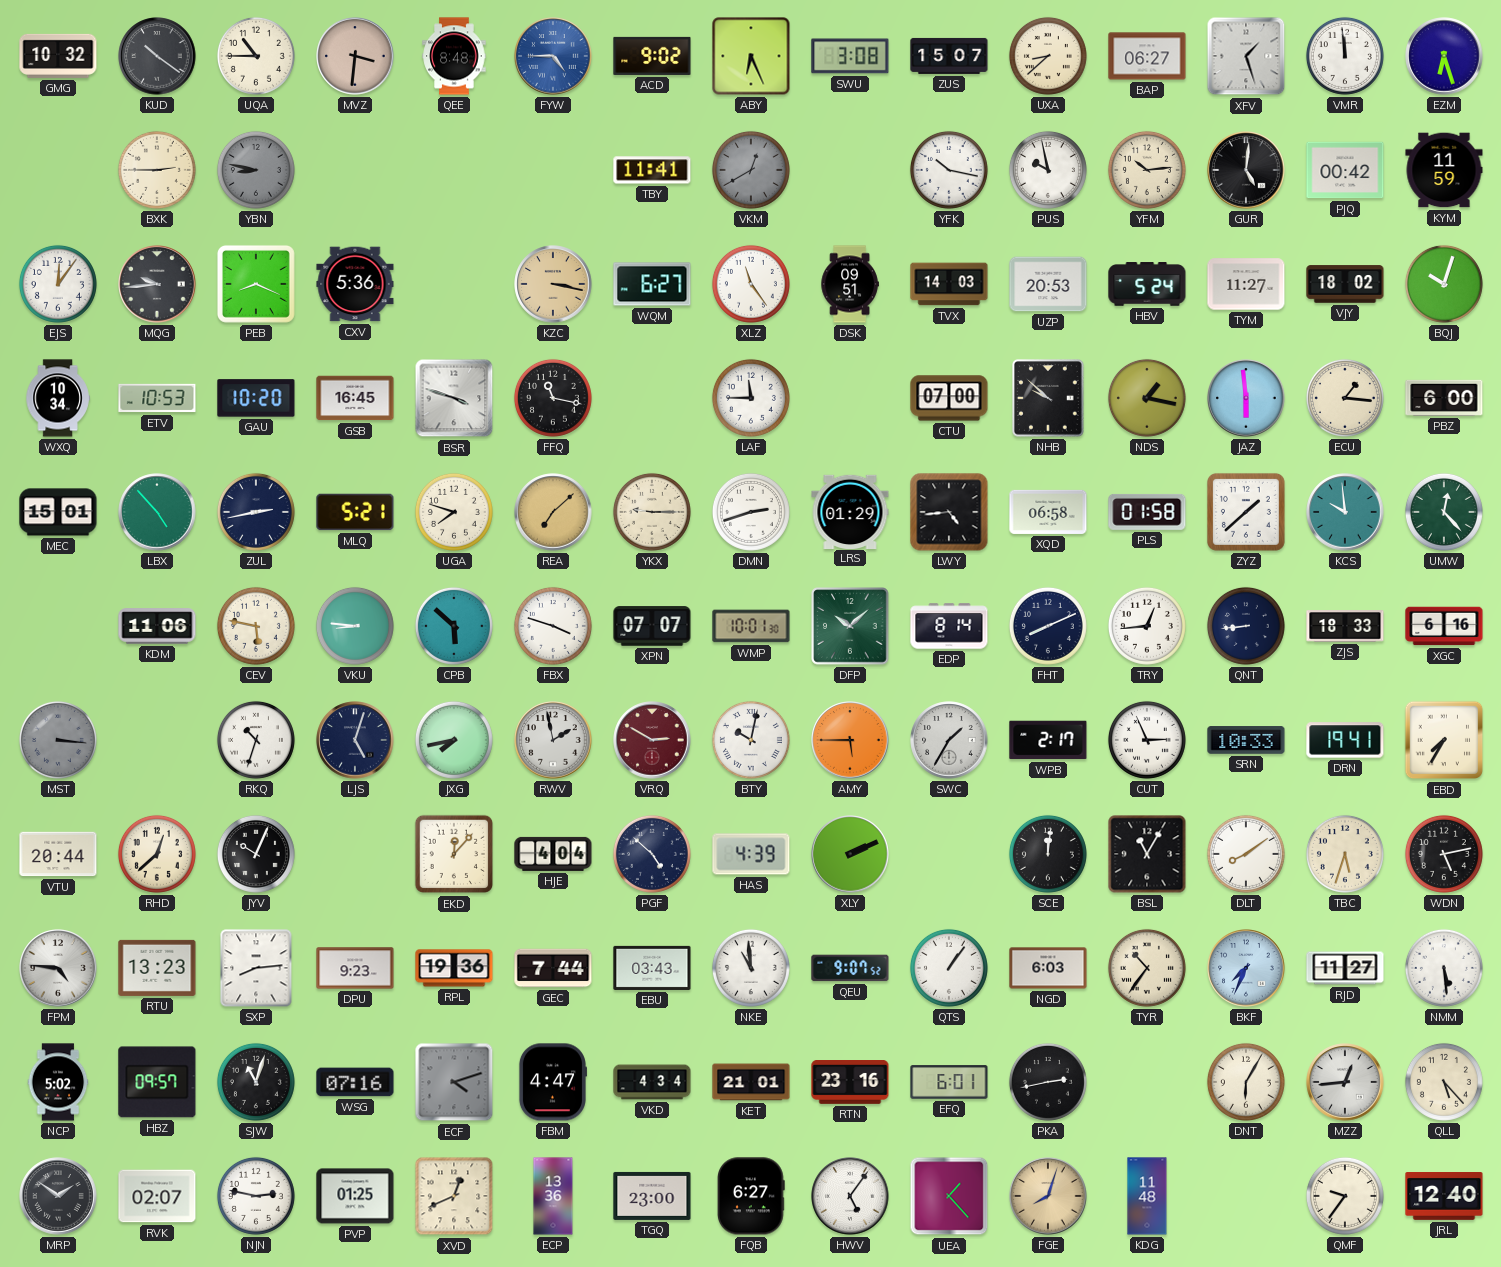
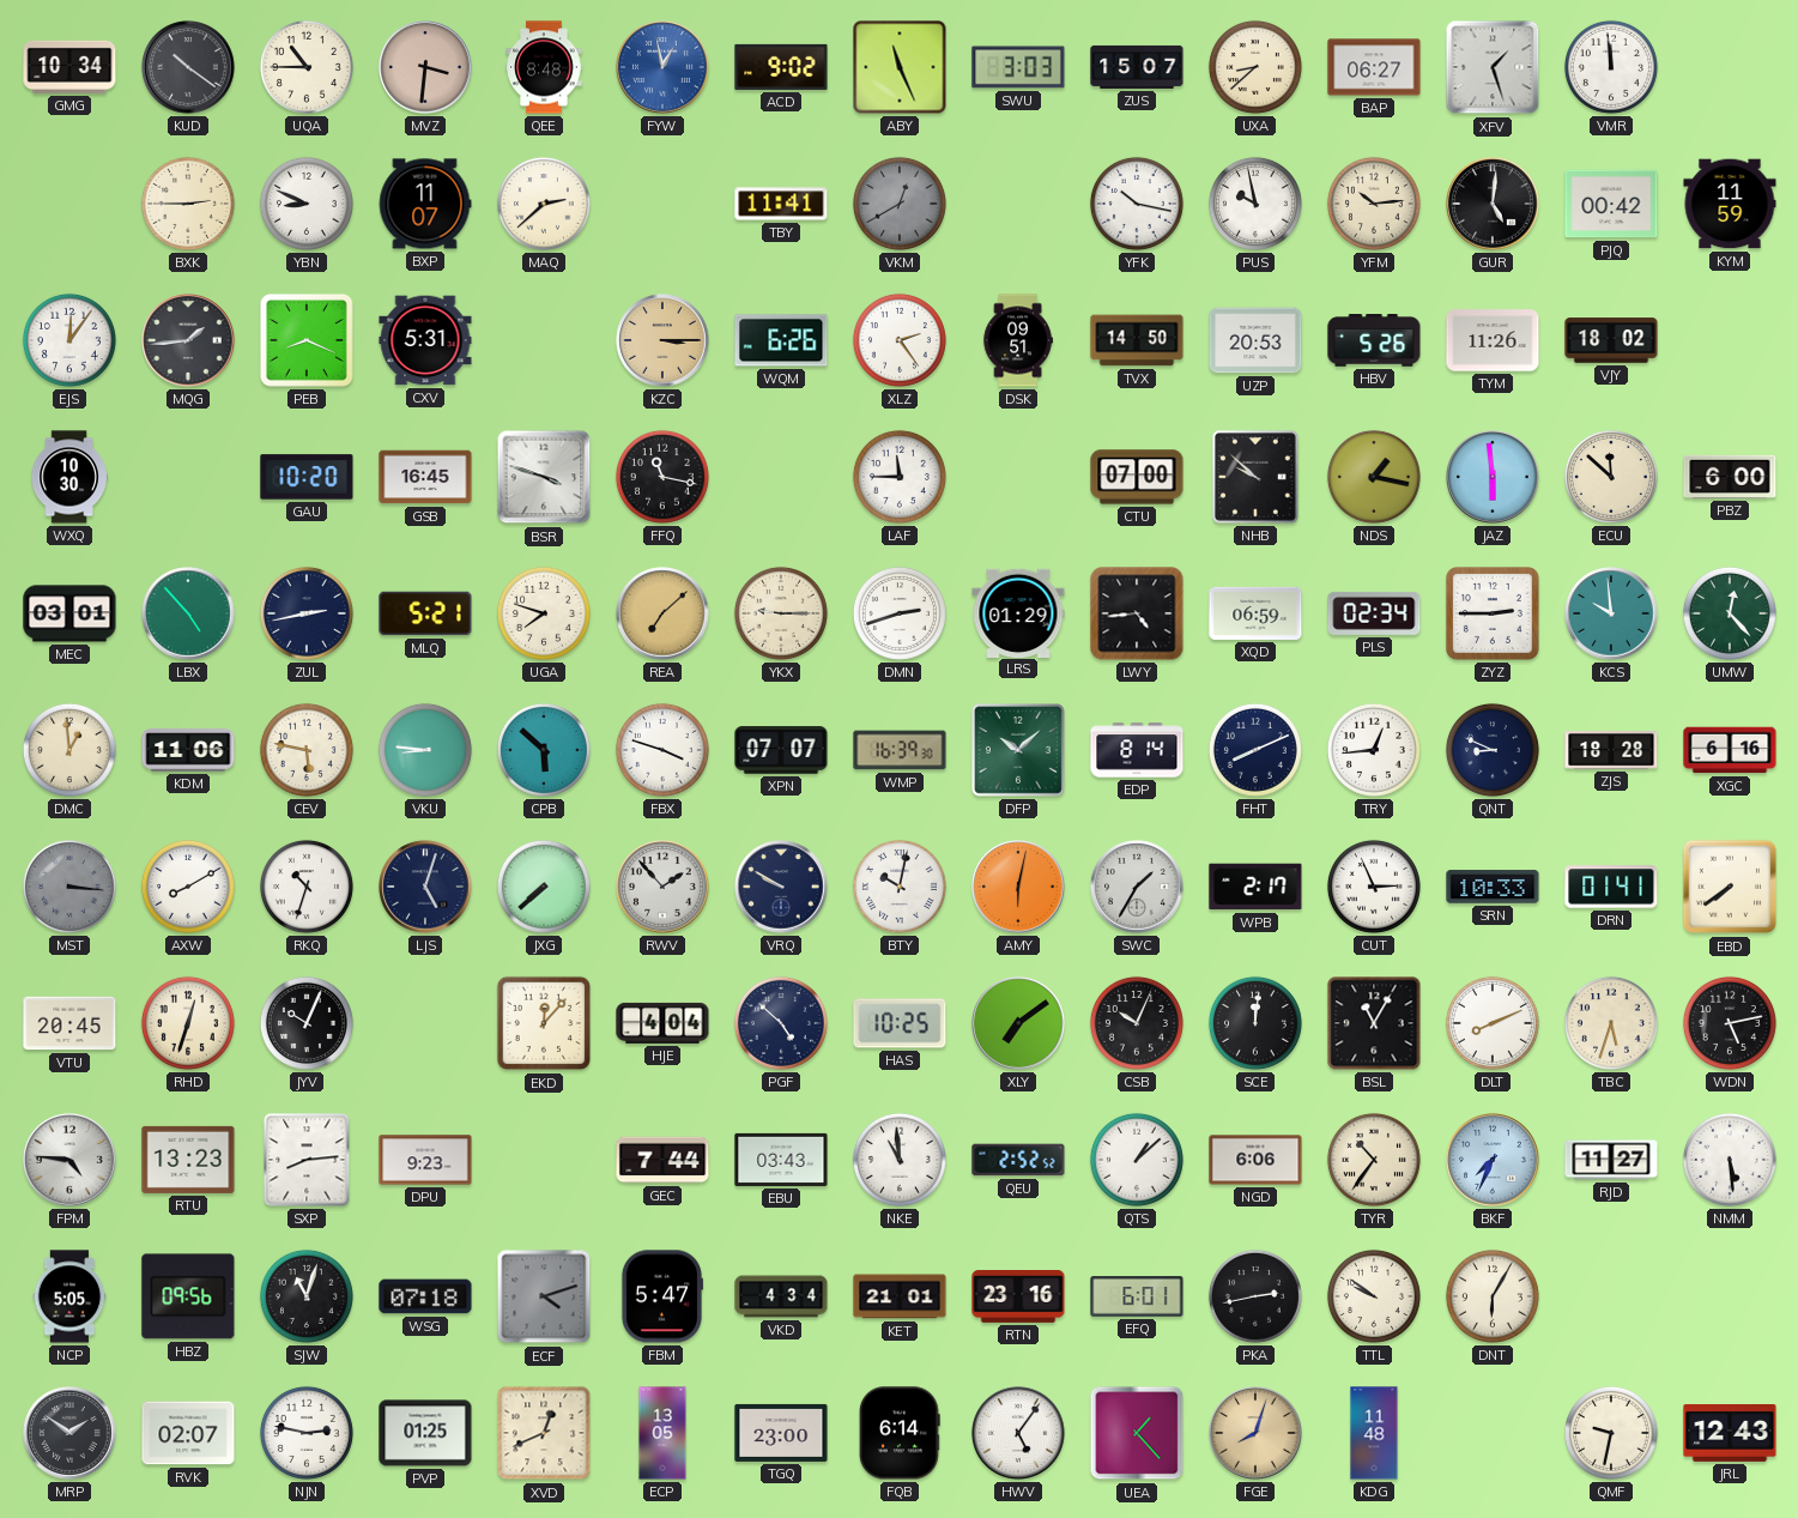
GMG: 10:32 -> 10:34
FYW: 4:45 -> 12:58
ABY: 6:26 -> 11:26
SWU: 3:08 -> 3:03
EZM: 6:27 -> none
YBN: 8:47 -> 8:49
YBN dial: grey -> white
BXP: none -> 11:07
MAQ: none -> 2:38
MQG: 9:44 -> 1:44
CXV: 5:36 -> 5:31
KZC: 3:17 -> 3:15
WQM: 6:27 -> 6:26
XLZ: 11:24 -> 2:24
TVX: 14:03 -> 14:50
HBV: 5:24 -> 5:26
TYM: 11:27 -> 11:26
BQJ: 10:03 -> none
WXQ: 10:34 -> 10:30
ETV: 10:53 -> none
ECU: 1:16 -> 11:52
MEC: 15:01 -> 03:01
XQD: 06:58 -> 06:59
PLS: 01:58 -> 02:34
ZYZ: 1:38 -> 2:45
DMC: none -> 12:59
WMP: 10:01 -> 16:39
QNT: 8:44 -> 8:49
ZJS: 18:33 -> 18:28
AXW: none -> 8:10
JXG: 7:43 -> 7:38
RWV: 1:58 -> 1:53
VRQ: 2:50 -> 9:50
VRQ dial: burgundy -> navy
AMY: 5:45 -> 6:02
DRN: 19:41 -> 01:41
EBD: 7:35 -> 7:39
VTU: 20:44 -> 20:45
RHD: 12:38 -> 12:33
HAS: 4:39 -> 10:25
XLY: 2:11 -> 7:09
CSB: none -> 10:04
DLT: 8:09 -> 8:11
RPL: 19:36 -> none
QEU: 9:07 -> 2:52
QTS: 1:06 -> 1:08
NGD: 6:03 -> 6:06
NCP: 5:02 -> 5:05
HBZ: 09:57 -> 09:56
WSG: 07:16 -> 07:18
FBM: 4:47 -> 5:47
TTL: none -> 9:51
MZZ: 12:44 -> none
QLL: 5:23 -> none
ECP: 13:36 -> 13:05
FQB: 6:27 -> 6:14
QMF: 9:36 -> 9:32
JRL: 12:40 -> 12:43
